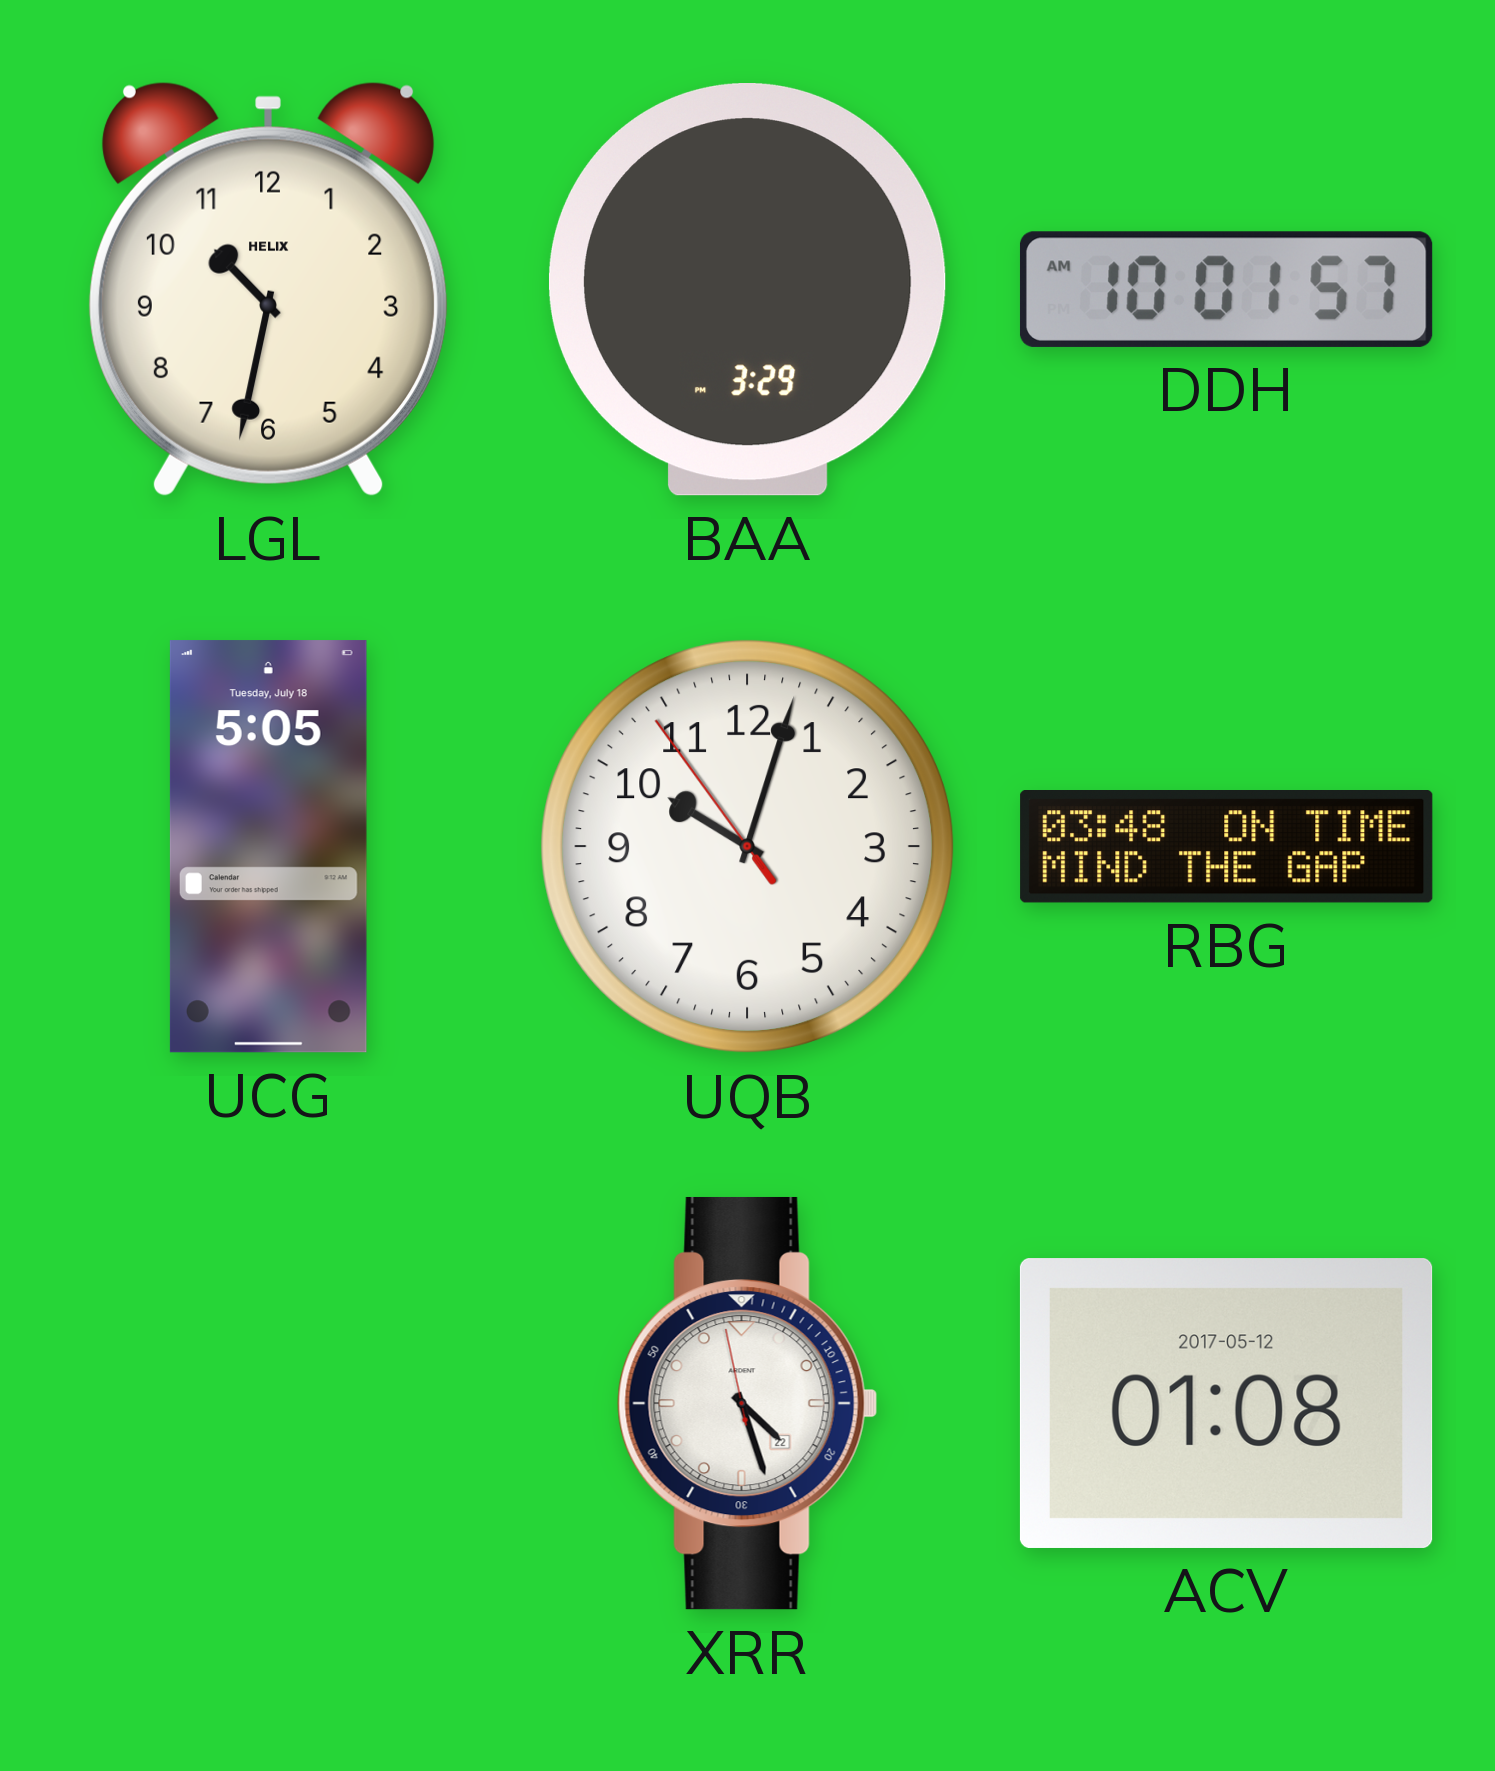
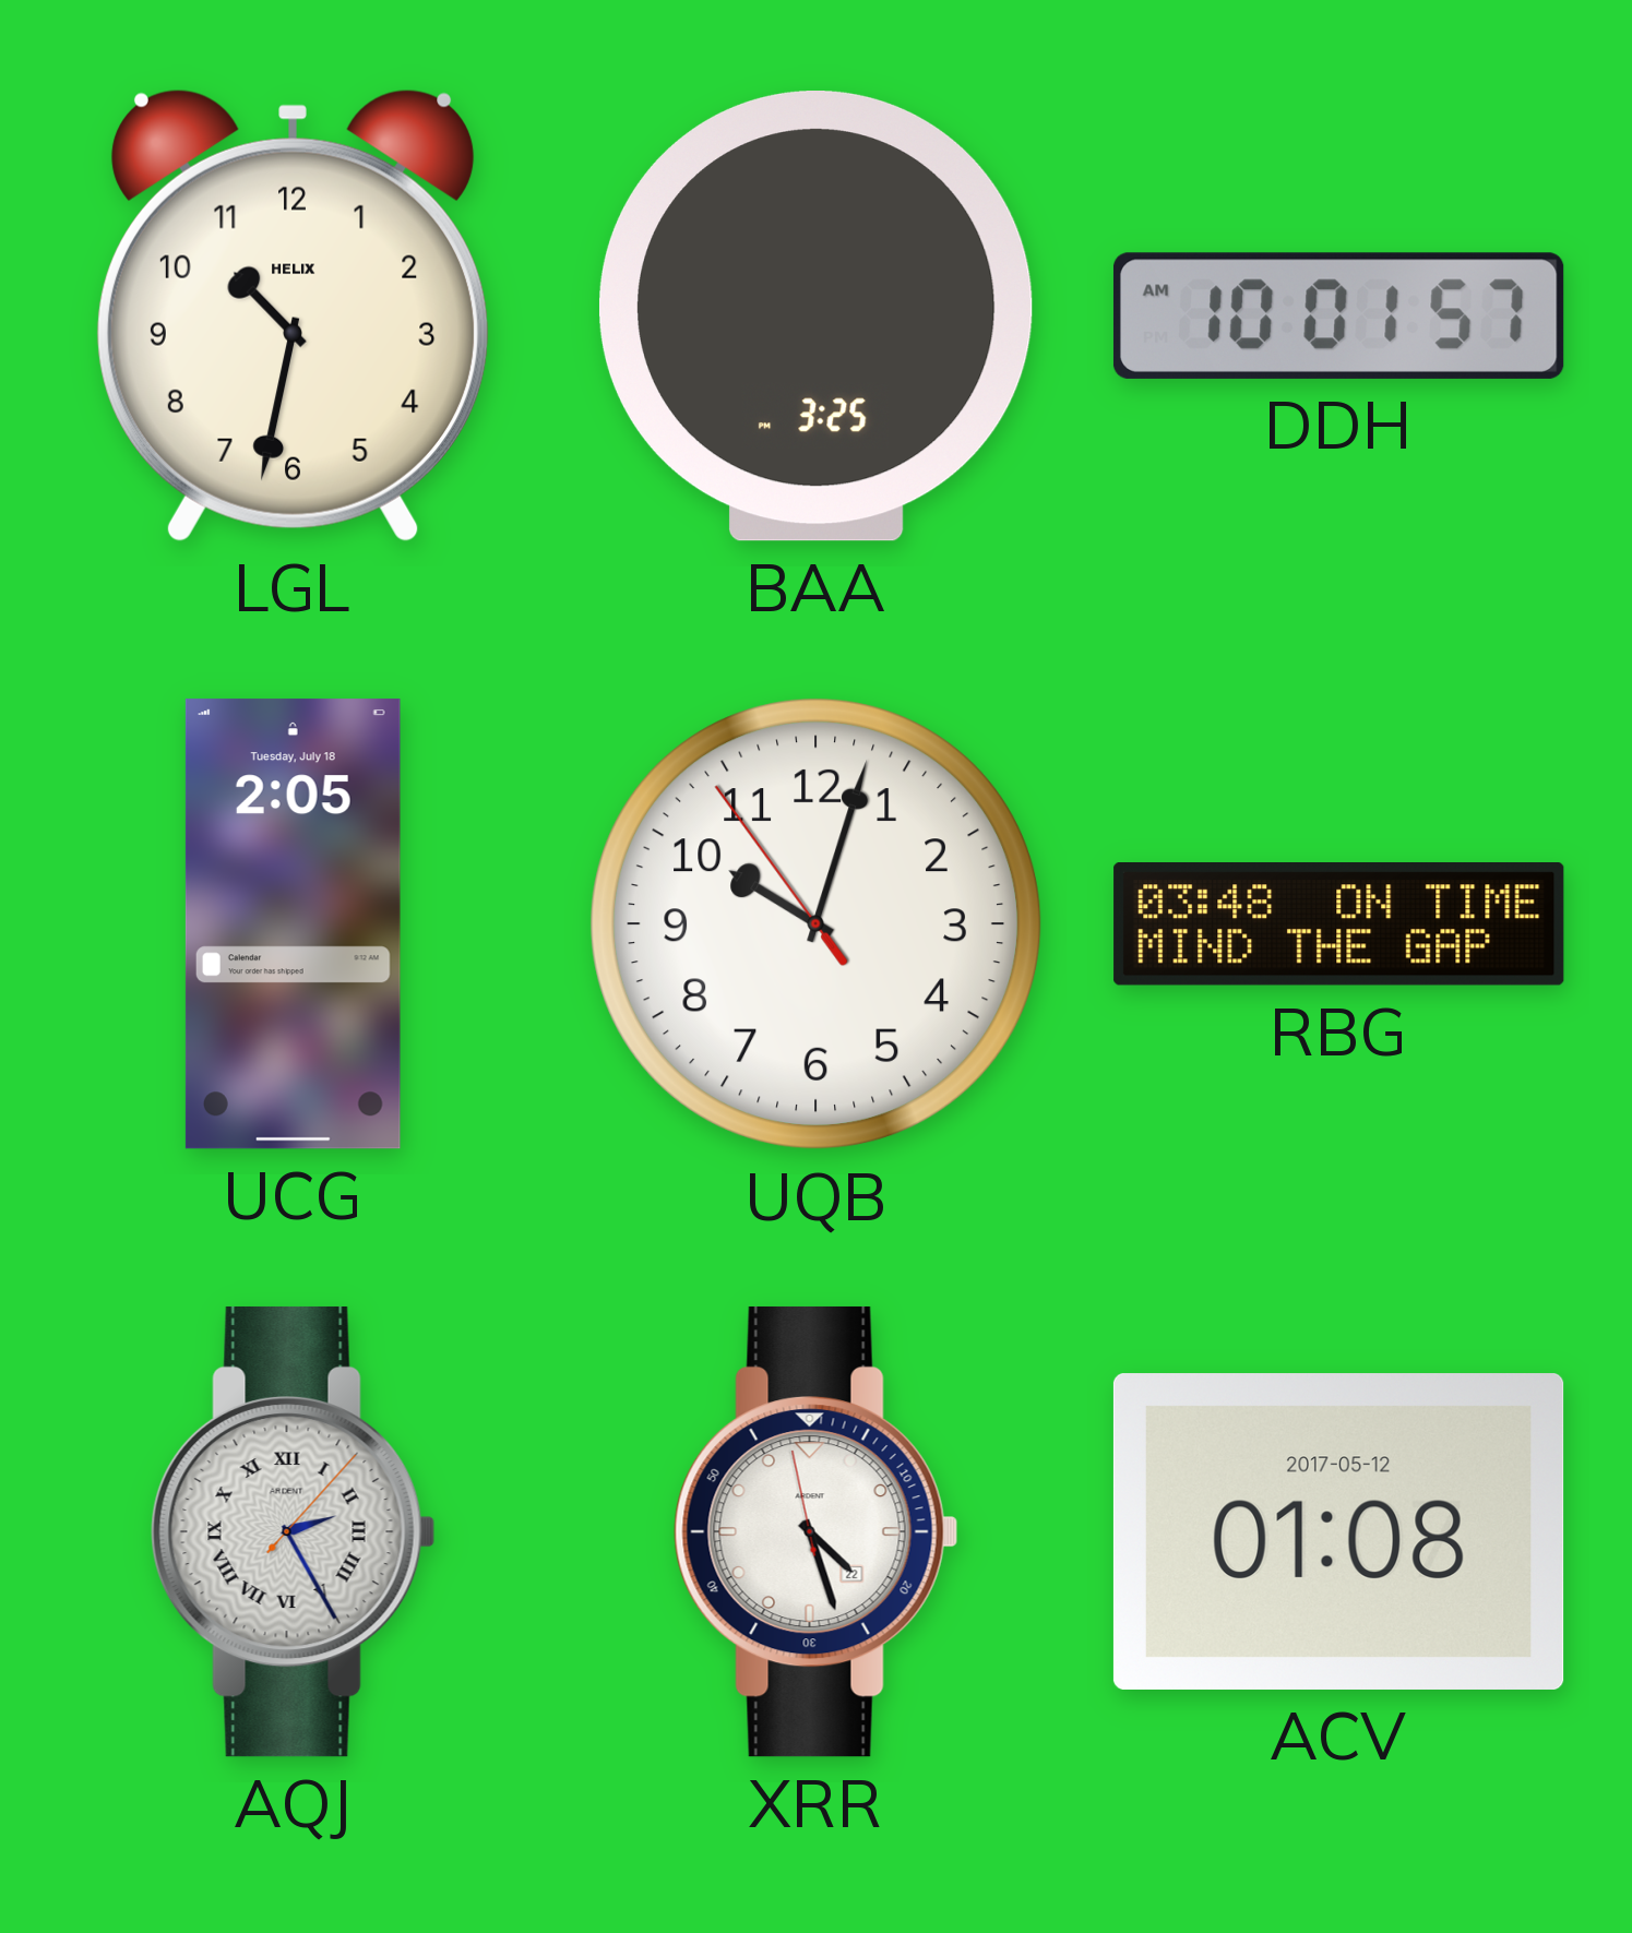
BAA: 3:29 -> 3:25
UCG: 5:05 -> 2:05
AQJ: none -> 2:25
